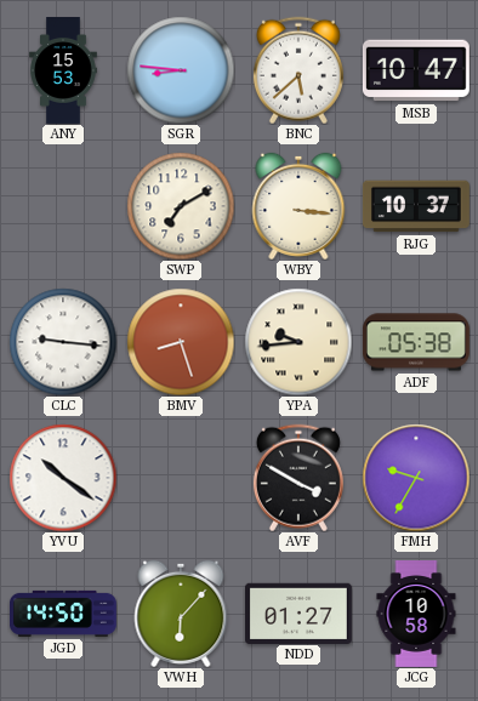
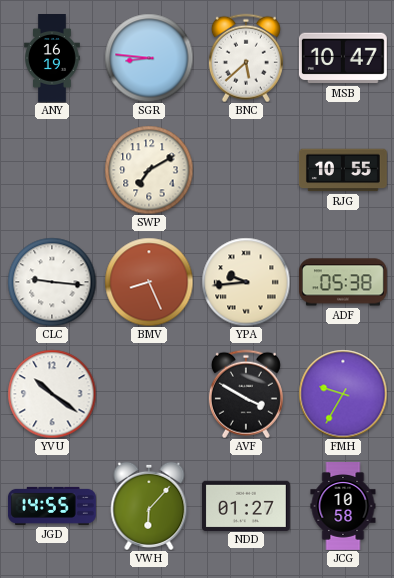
ANY: 15:53 -> 16:19
WBY: 3:16 -> none
RJG: 10:37 -> 10:55
BMV: 8:27 -> 8:26
JGD: 14:50 -> 14:55
